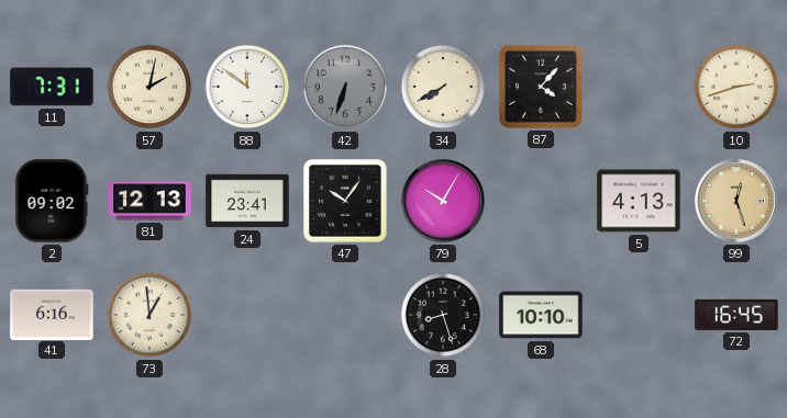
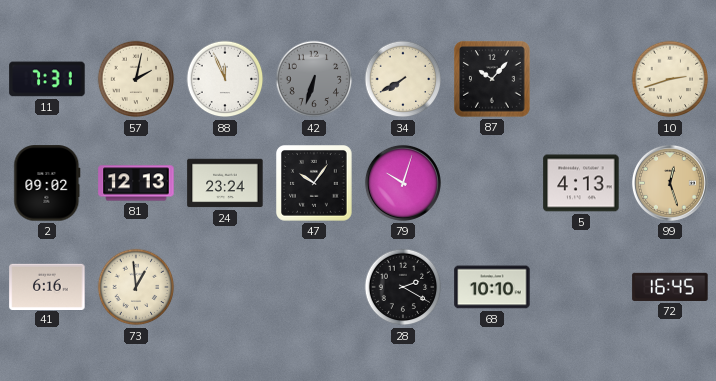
88: 11:51 -> 11:56
87: 4:07 -> 10:07
24: 23:41 -> 23:24
79: 10:05 -> 10:03
28: 8:27 -> 2:20
